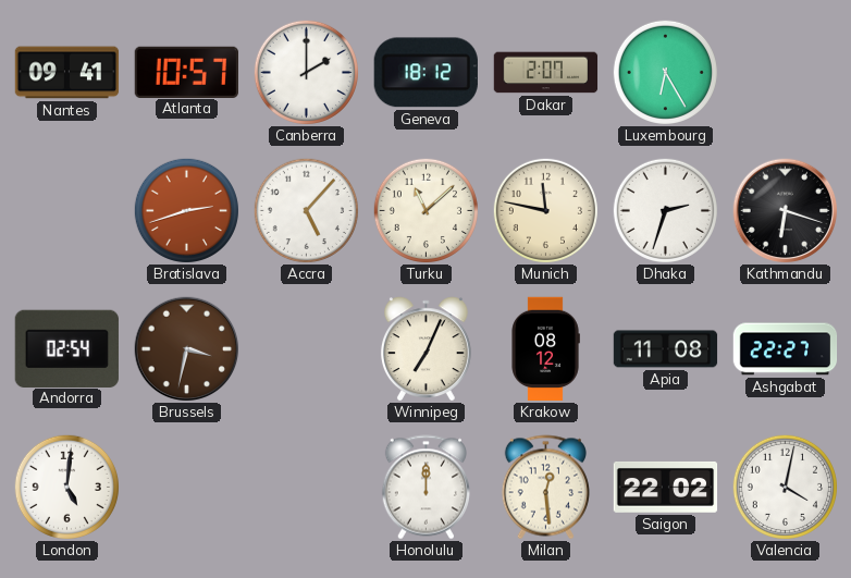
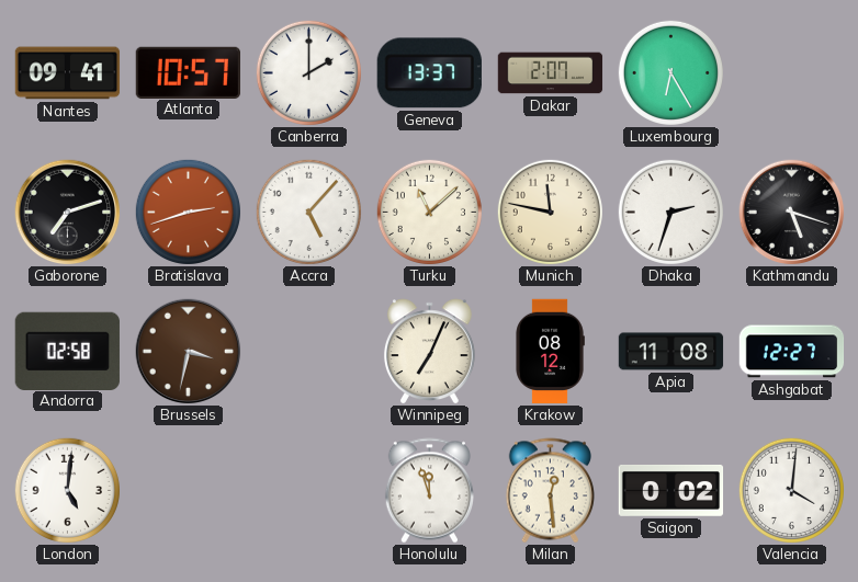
Geneva: 18:12 -> 13:37
Gaborone: none -> 7:12
Kathmandu: 6:18 -> 5:18
Andorra: 02:54 -> 02:58
Ashgabat: 22:27 -> 12:27
Honolulu: 12:00 -> 11:57
Saigon: 22:02 -> 0:02
Valencia: 4:02 -> 4:01
